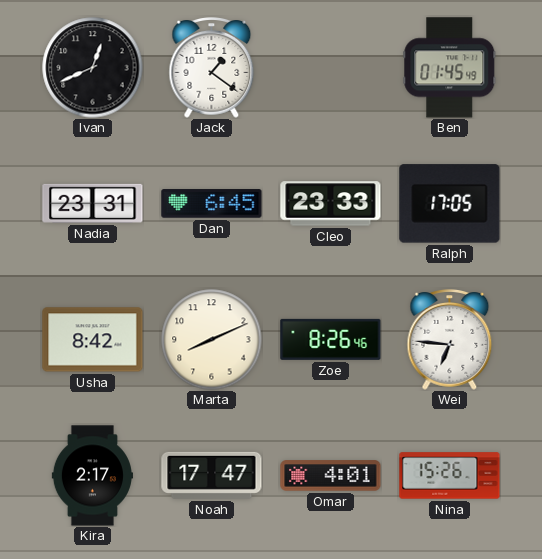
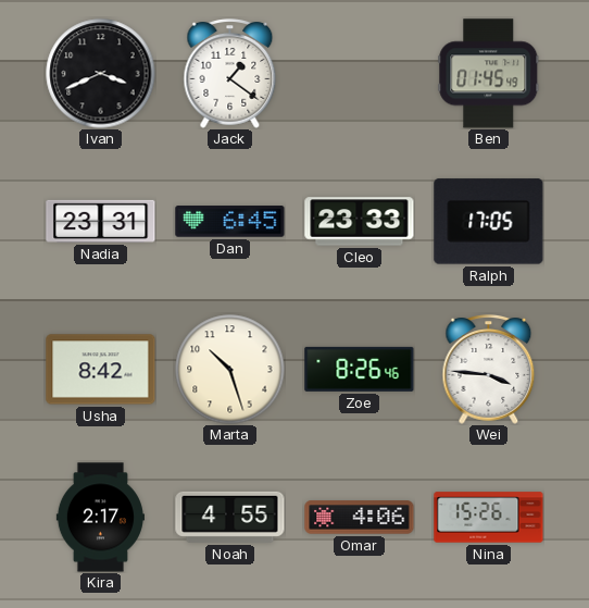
Ivan: 12:41 -> 3:41
Marta: 8:11 -> 10:27
Wei: 6:46 -> 3:46
Noah: 17:47 -> 4:55
Omar: 4:01 -> 4:06
